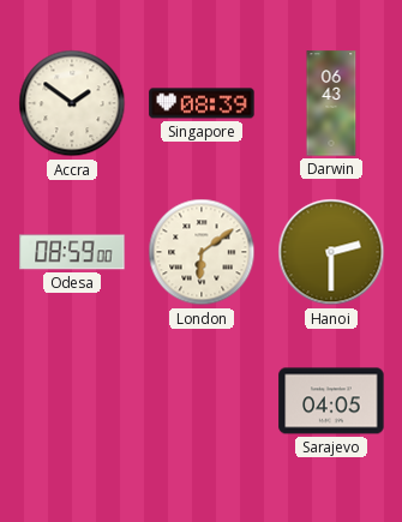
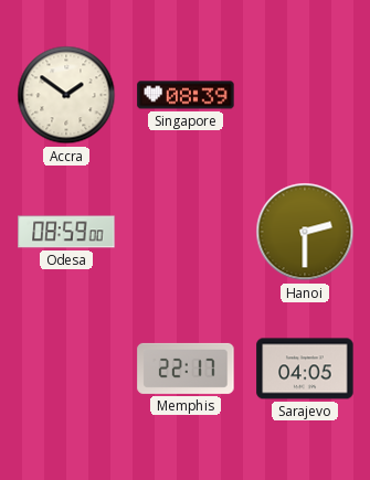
Darwin: 06:43 -> none
London: 6:09 -> none
Memphis: none -> 22:17
